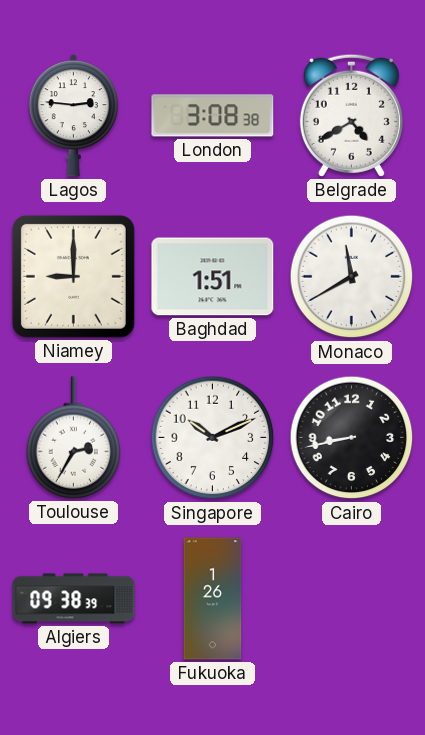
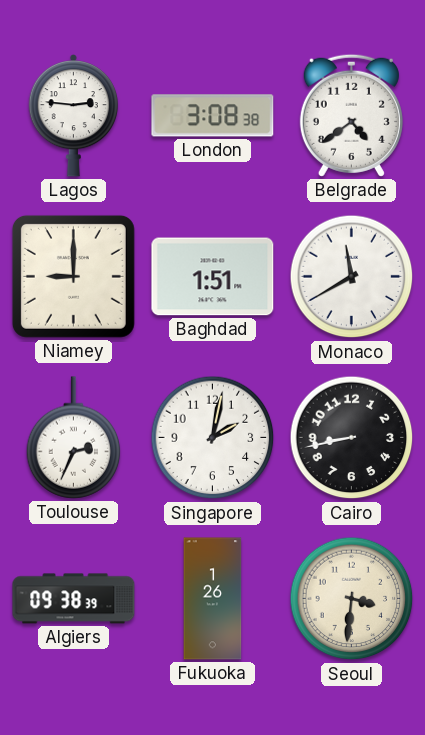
Belgrade: 4:40 -> 4:39
Toulouse: 2:35 -> 2:34
Singapore: 10:11 -> 2:02
Seoul: none -> 3:31
